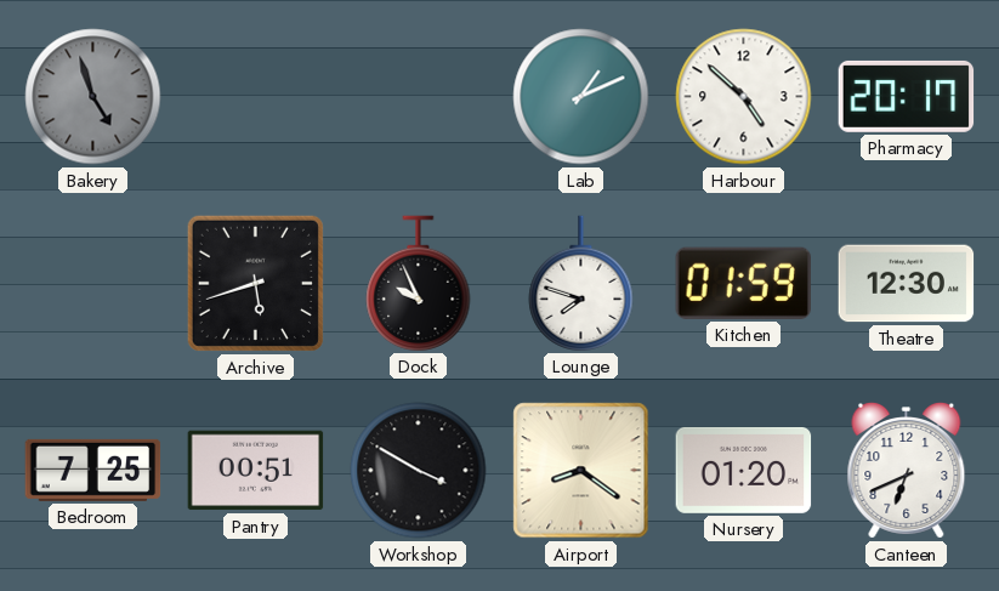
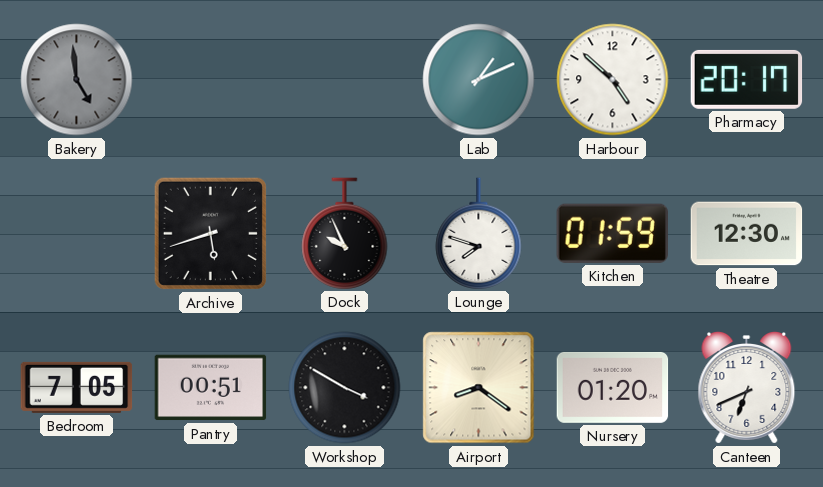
Bakery: 4:57 -> 4:59
Bedroom: 7:25 -> 7:05
